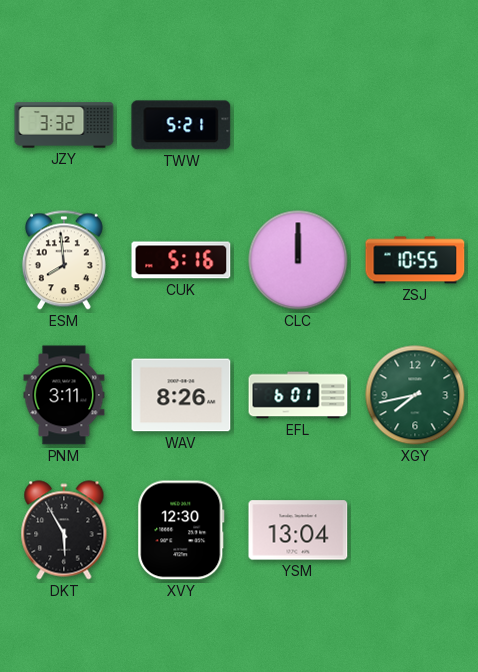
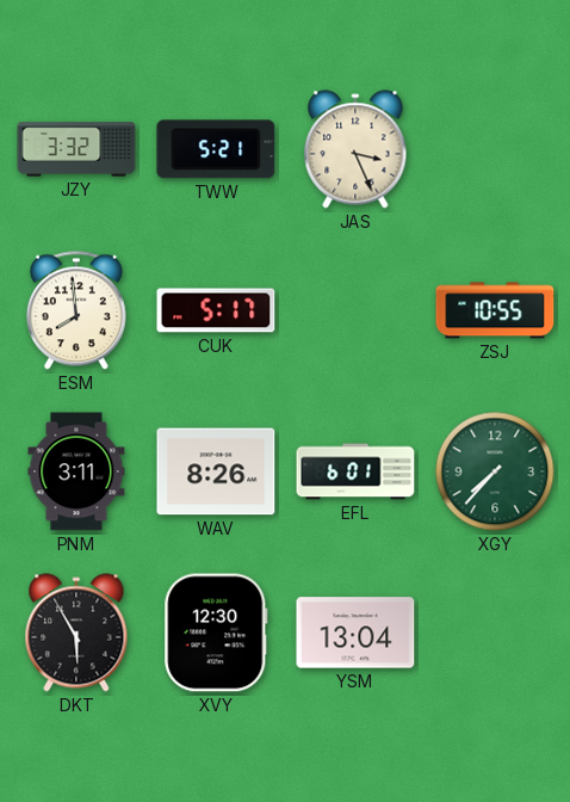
JAS: none -> 3:26
CUK: 5:16 -> 5:17
CLC: 12:00 -> none
XGY: 7:43 -> 7:37
